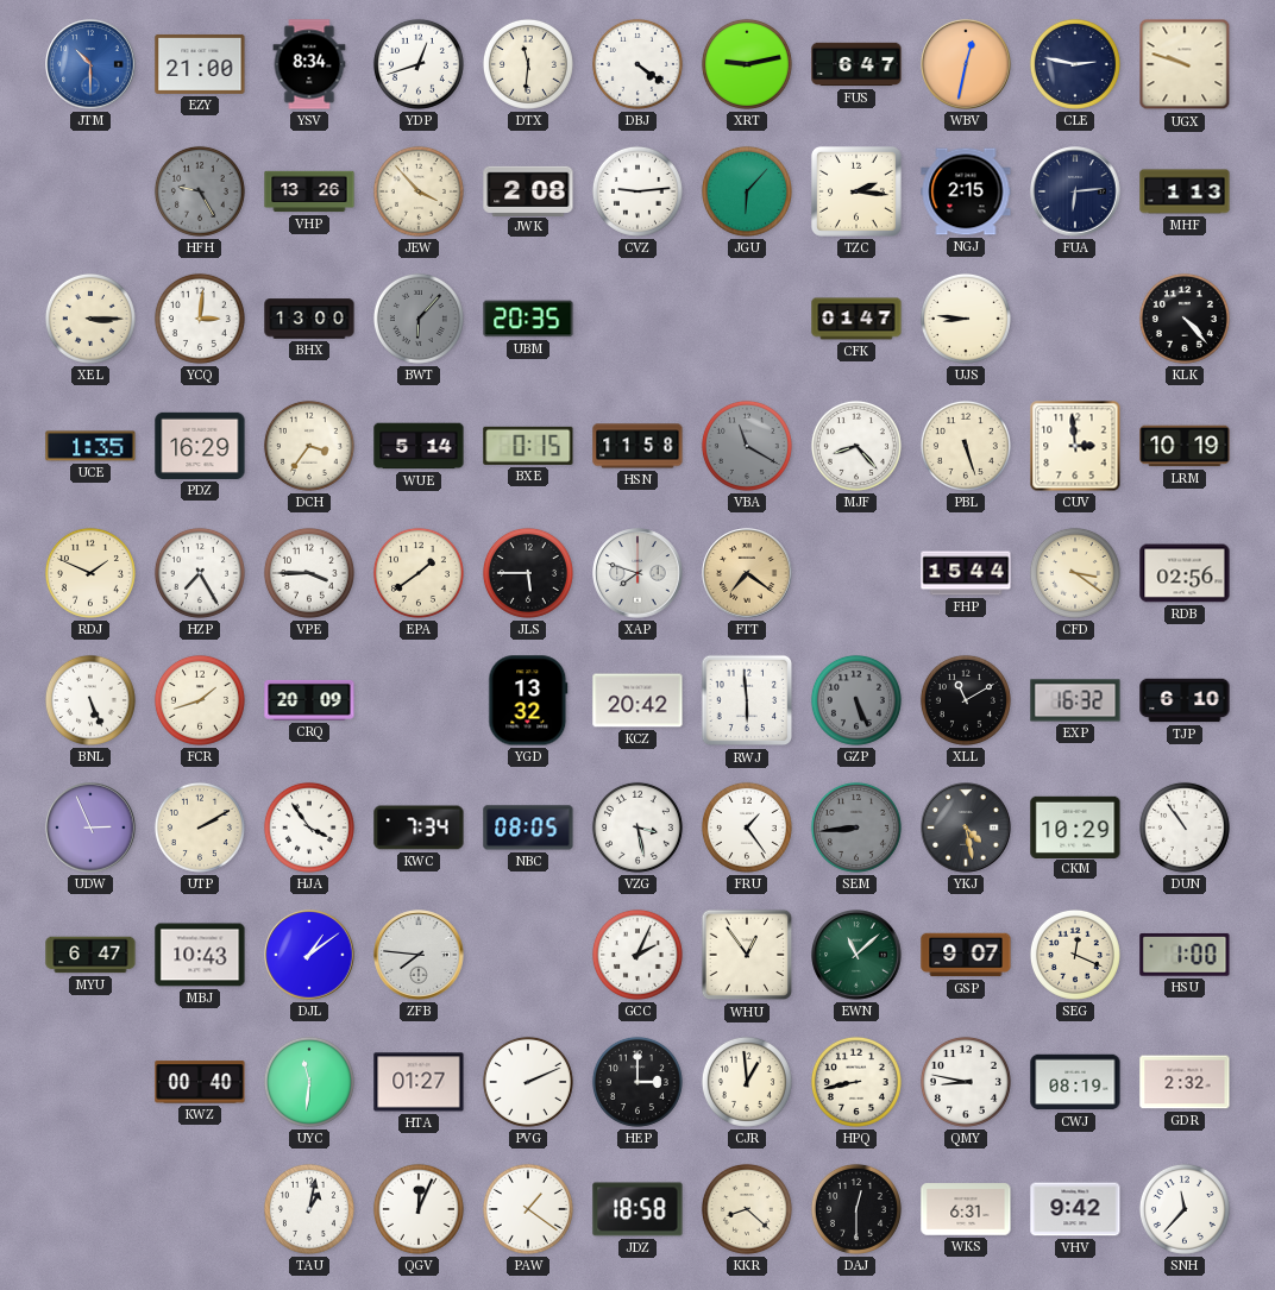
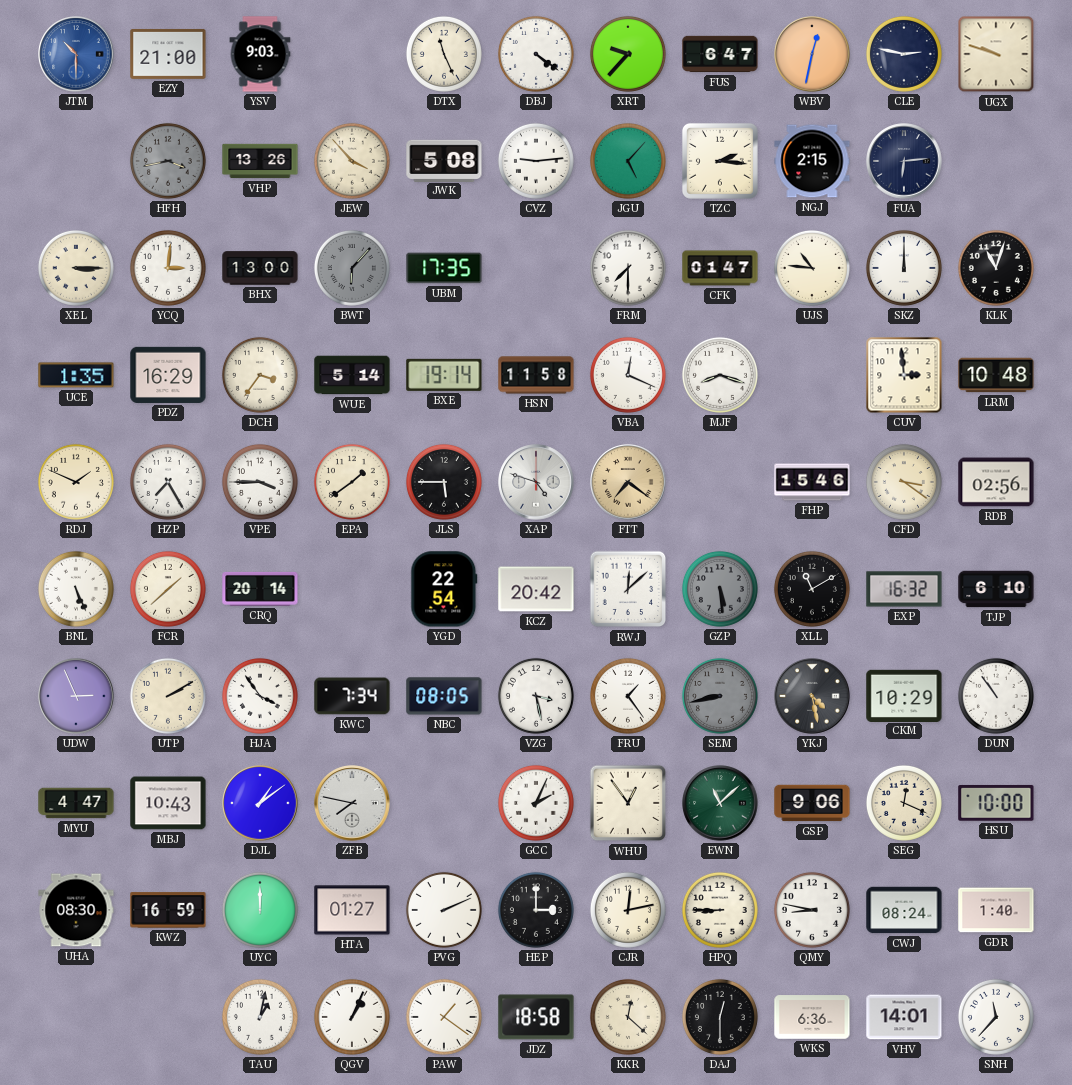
YSV: 8:34 -> 9:03
YDP: 12:42 -> none
DTX: 11:31 -> 11:26
XRT: 9:13 -> 9:37
HFH: 9:25 -> 3:43
JWK: 2:08 -> 5:08
JGU: 6:07 -> 5:07
MHF: 1:13 -> none
UBM: 20:35 -> 17:35
FRM: none -> 7:30
UJS: 8:46 -> 10:46
SKZ: none -> 12:00
KLK: 4:23 -> 11:03
BXE: 0:15 -> 19:14
VBA: 11:20 -> 12:19
VBA dial: grey -> white
MJF: 8:23 -> 8:18
PBL: 5:27 -> none
LRM: 10:19 -> 10:48
XAP: 7:48 -> 4:48
FHP: 15:44 -> 15:46
FCR: 1:42 -> 1:38
CRQ: 20:09 -> 20:14
YGD: 13:32 -> 22:54
RWJ: 5:59 -> 12:08
GZP: 5:26 -> 5:29
SEM: 8:44 -> 8:43
MYU: 6:47 -> 4:47
ZFB: 7:46 -> 7:47
GSP: 9:07 -> 9:06
HSU: 1:00 -> 10:00
UHA: none -> 08:30
KWZ: 00:40 -> 16:59
UYC: 11:31 -> 12:00
CJR: 12:59 -> 12:13
HPQ: 8:43 -> 8:45
CWJ: 08:19 -> 08:24
GDR: 2:32 -> 1:40
QGV: 12:04 -> 1:04
KKR: 8:22 -> 12:22
WKS: 6:31 -> 6:36
VHV: 9:42 -> 14:01
